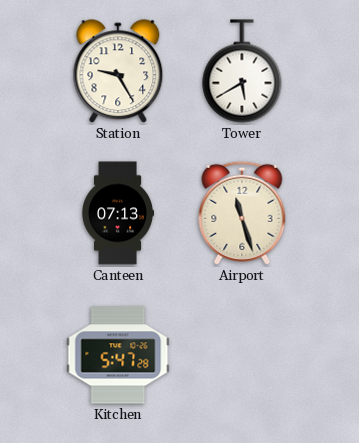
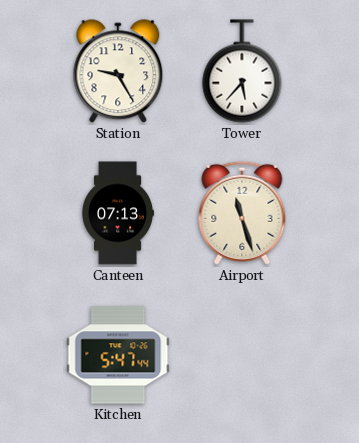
Tower: 5:40 -> 5:37
Kitchen: 5:47:28 -> 5:47:44
